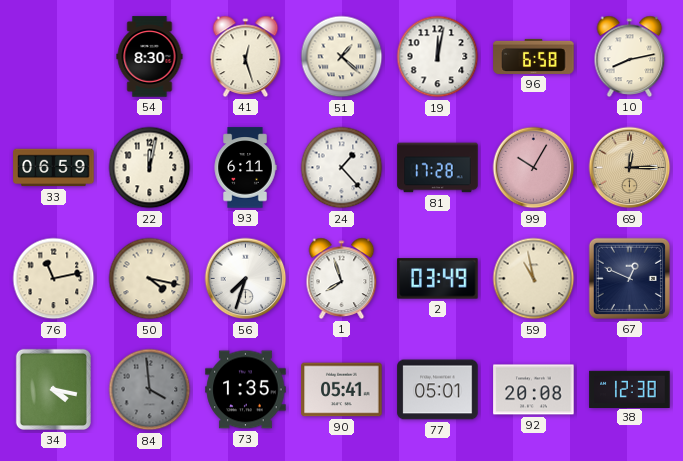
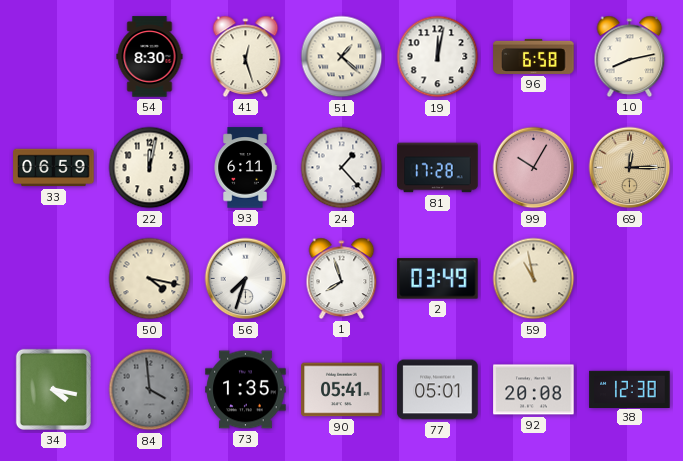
76: 11:13 -> none
67: 12:49 -> none
